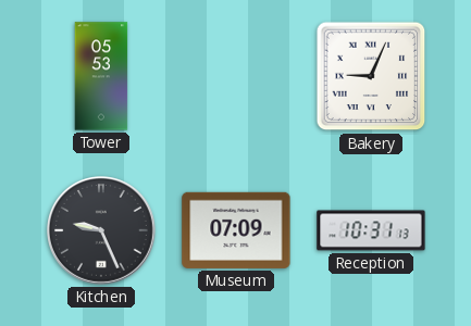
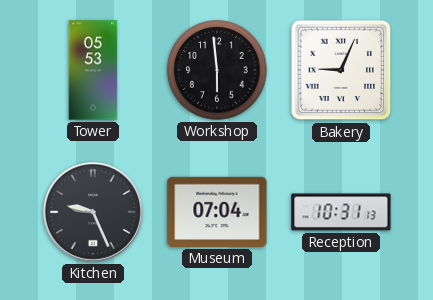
Workshop: none -> 5:59
Museum: 07:09 -> 07:04
